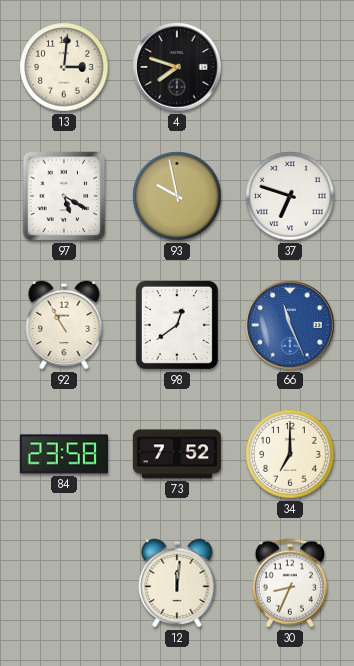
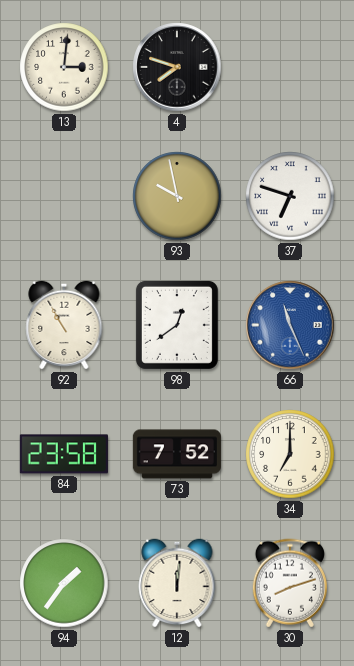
97: 5:20 -> none
94: none -> 1:36
30: 8:34 -> 8:12
